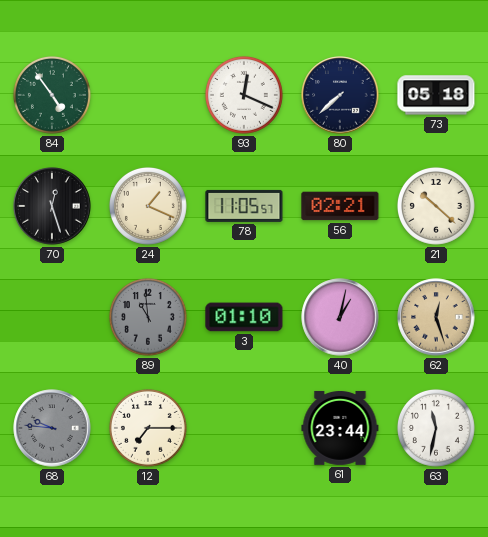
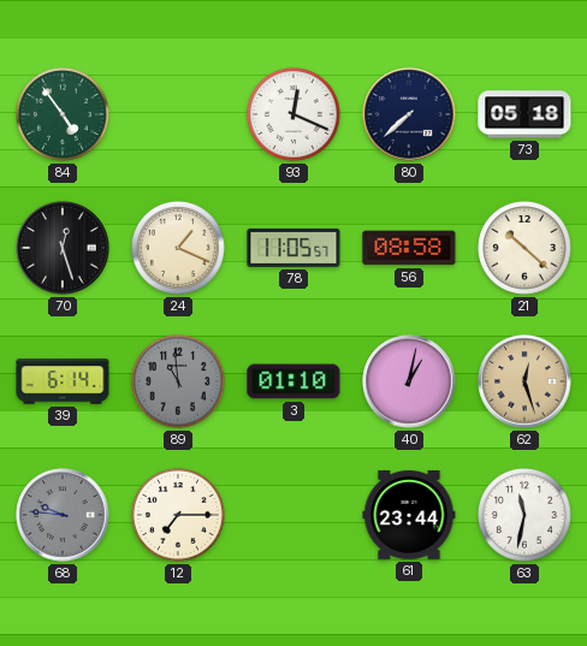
56: 02:21 -> 08:58
39: none -> 6:14
